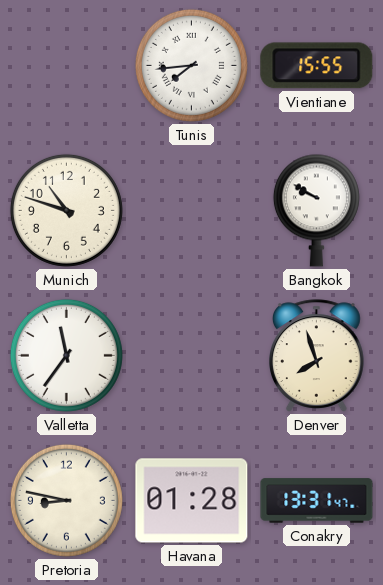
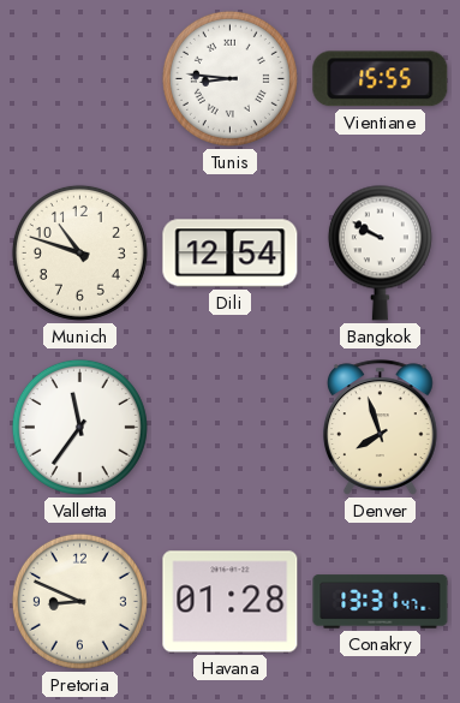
Tunis: 7:44 -> 8:46
Dili: none -> 12:54
Pretoria: 8:47 -> 8:49
